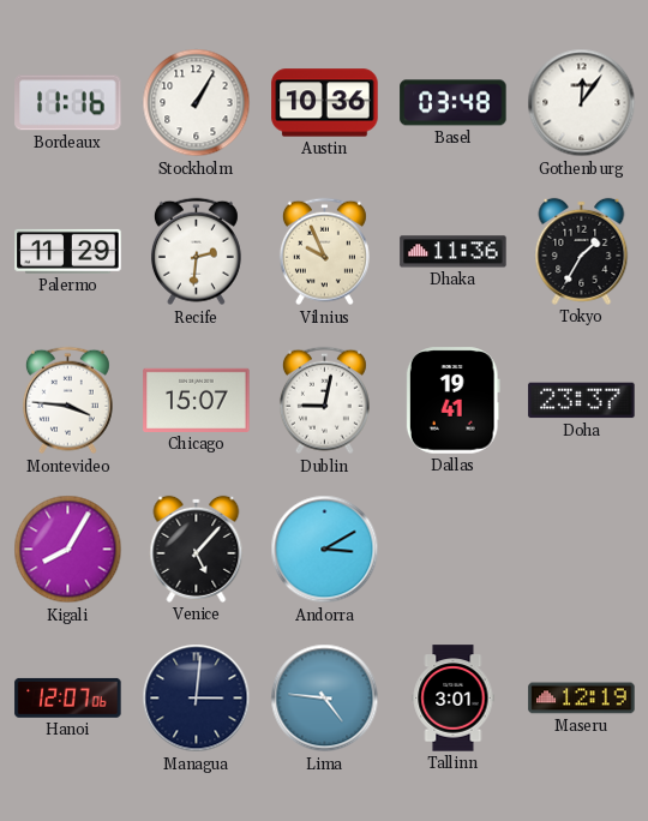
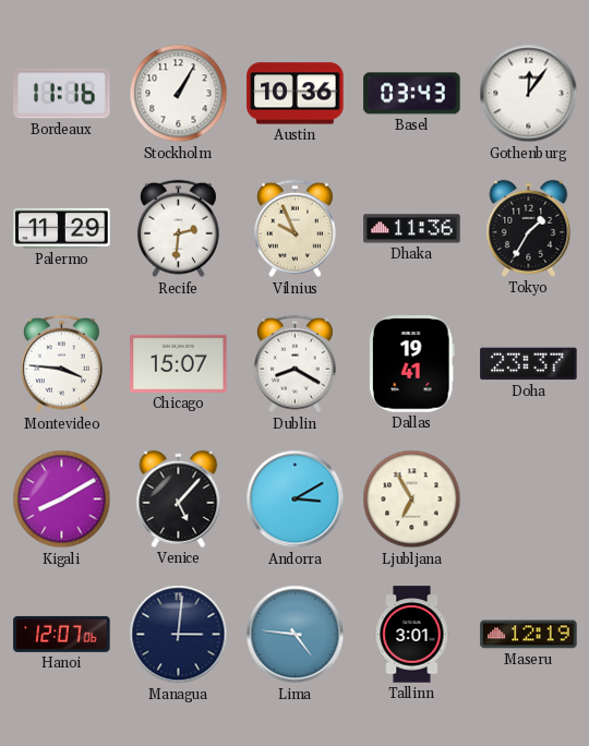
Basel: 03:48 -> 03:43
Dublin: 9:02 -> 8:20
Kigali: 8:05 -> 8:10
Ljubljana: none -> 6:55
